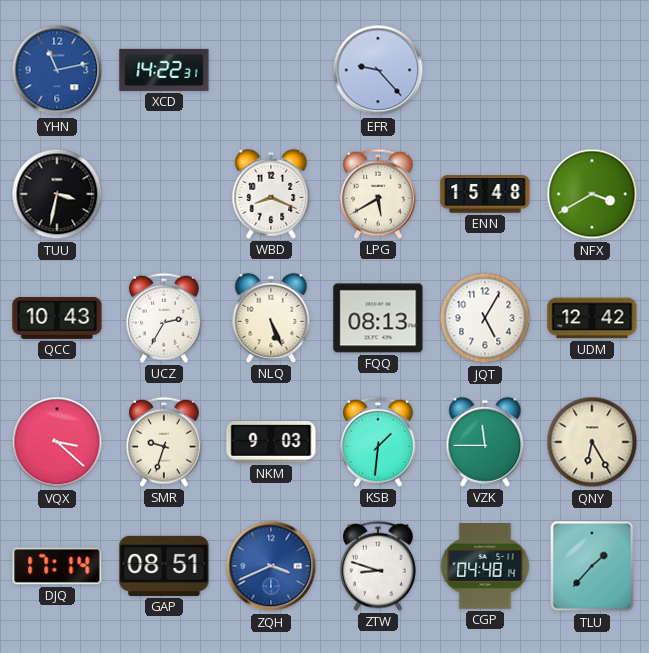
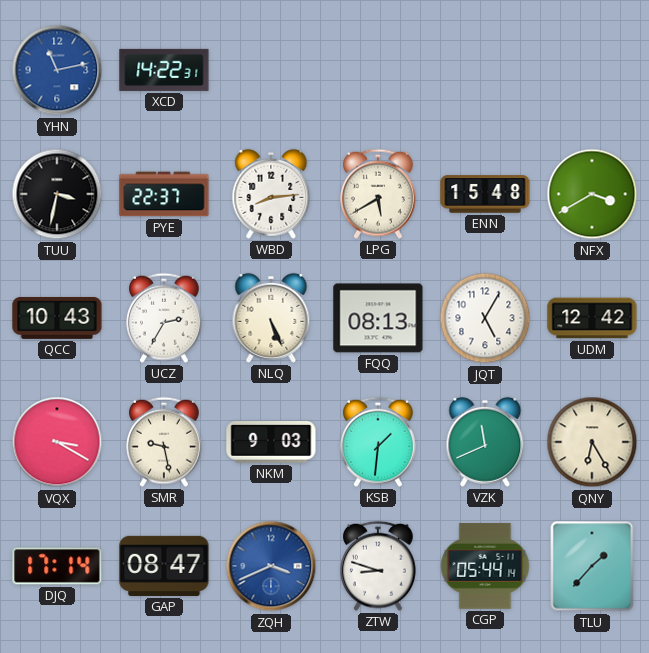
EFR: 9:23 -> none
PYE: none -> 22:37
WBD: 8:19 -> 8:14
VQX: 3:22 -> 3:20
SMR: 9:33 -> 9:28
VZK: 11:45 -> 11:41
GAP: 08:51 -> 08:47
CGP: 04:48 -> 05:44
